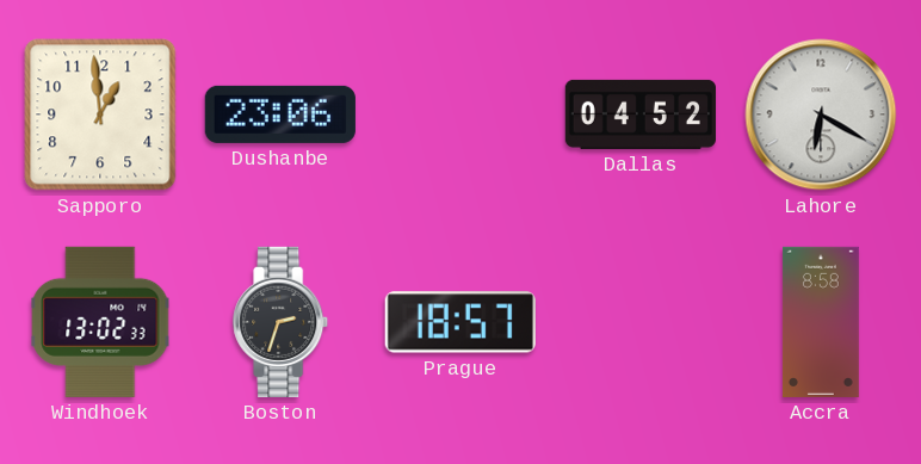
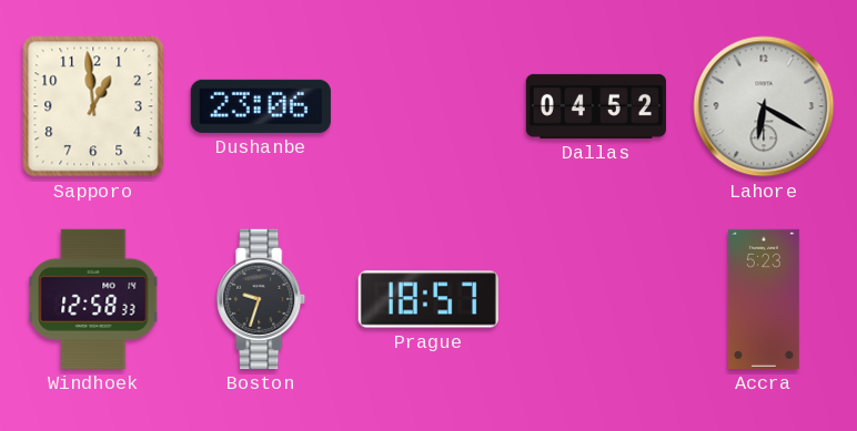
Windhoek: 13:02 -> 12:58
Boston: 2:33 -> 9:33
Accra: 8:58 -> 5:23
